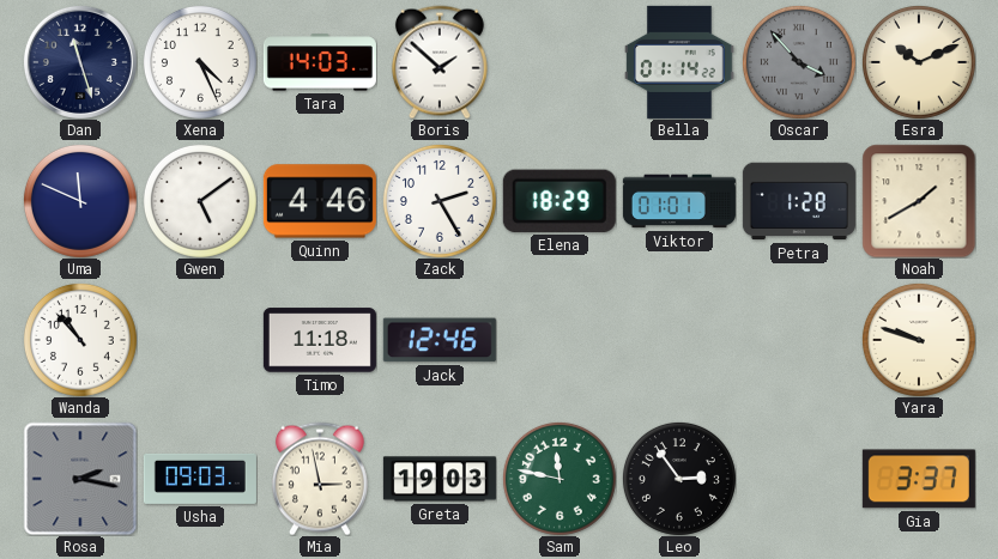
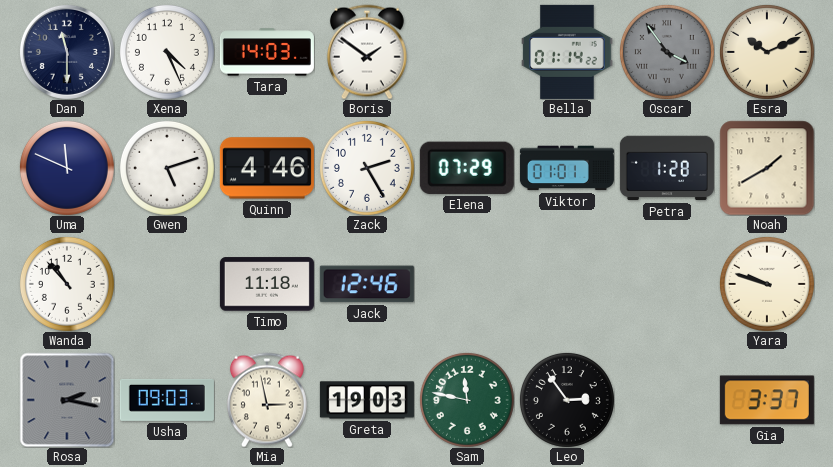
Dan: 11:27 -> 11:30
Boris: 1:52 -> 1:51
Oscar: 3:53 -> 3:54
Gwen: 5:09 -> 5:12
Elena: 18:29 -> 07:29
